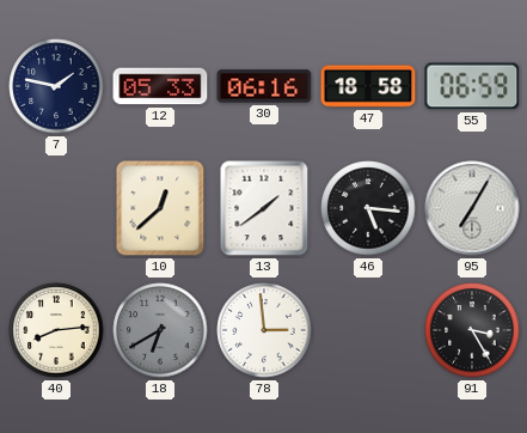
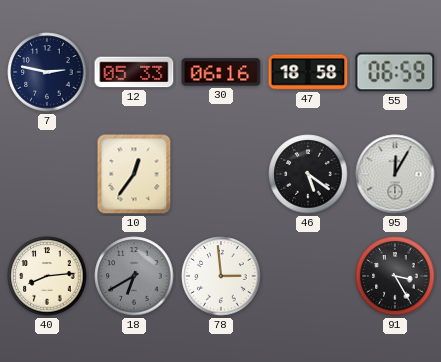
7: 1:47 -> 2:47
10: 12:38 -> 12:36
13: 1:39 -> none
46: 5:16 -> 5:21
95: 7:05 -> 12:05
